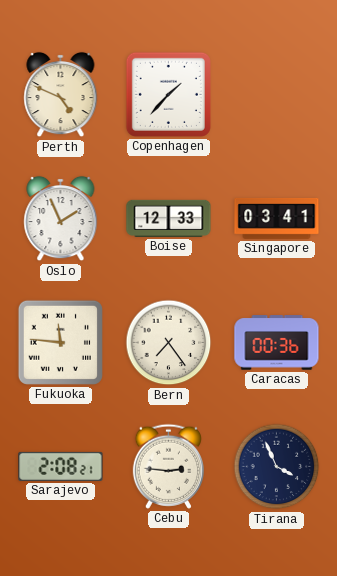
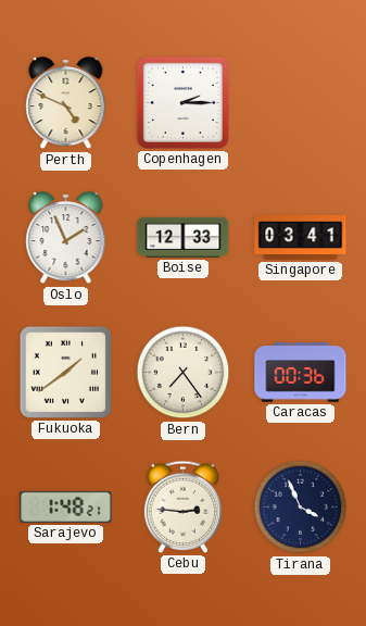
Copenhagen: 1:37 -> 2:15
Fukuoka: 11:46 -> 1:39
Sarajevo: 2:08 -> 1:48
